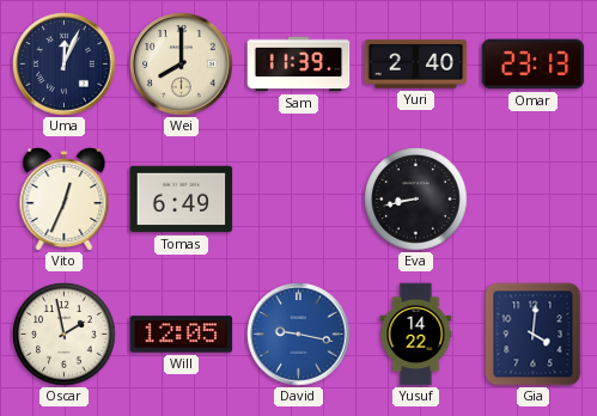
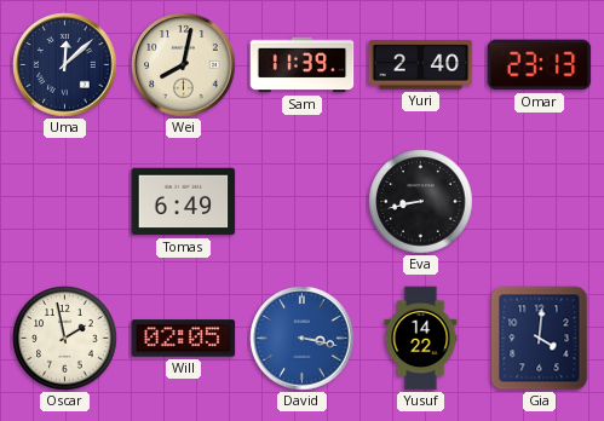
Uma: 12:04 -> 12:08
Wei: 8:00 -> 8:02
Vito: 12:34 -> none
Will: 12:05 -> 02:05
David: 9:17 -> 3:17
